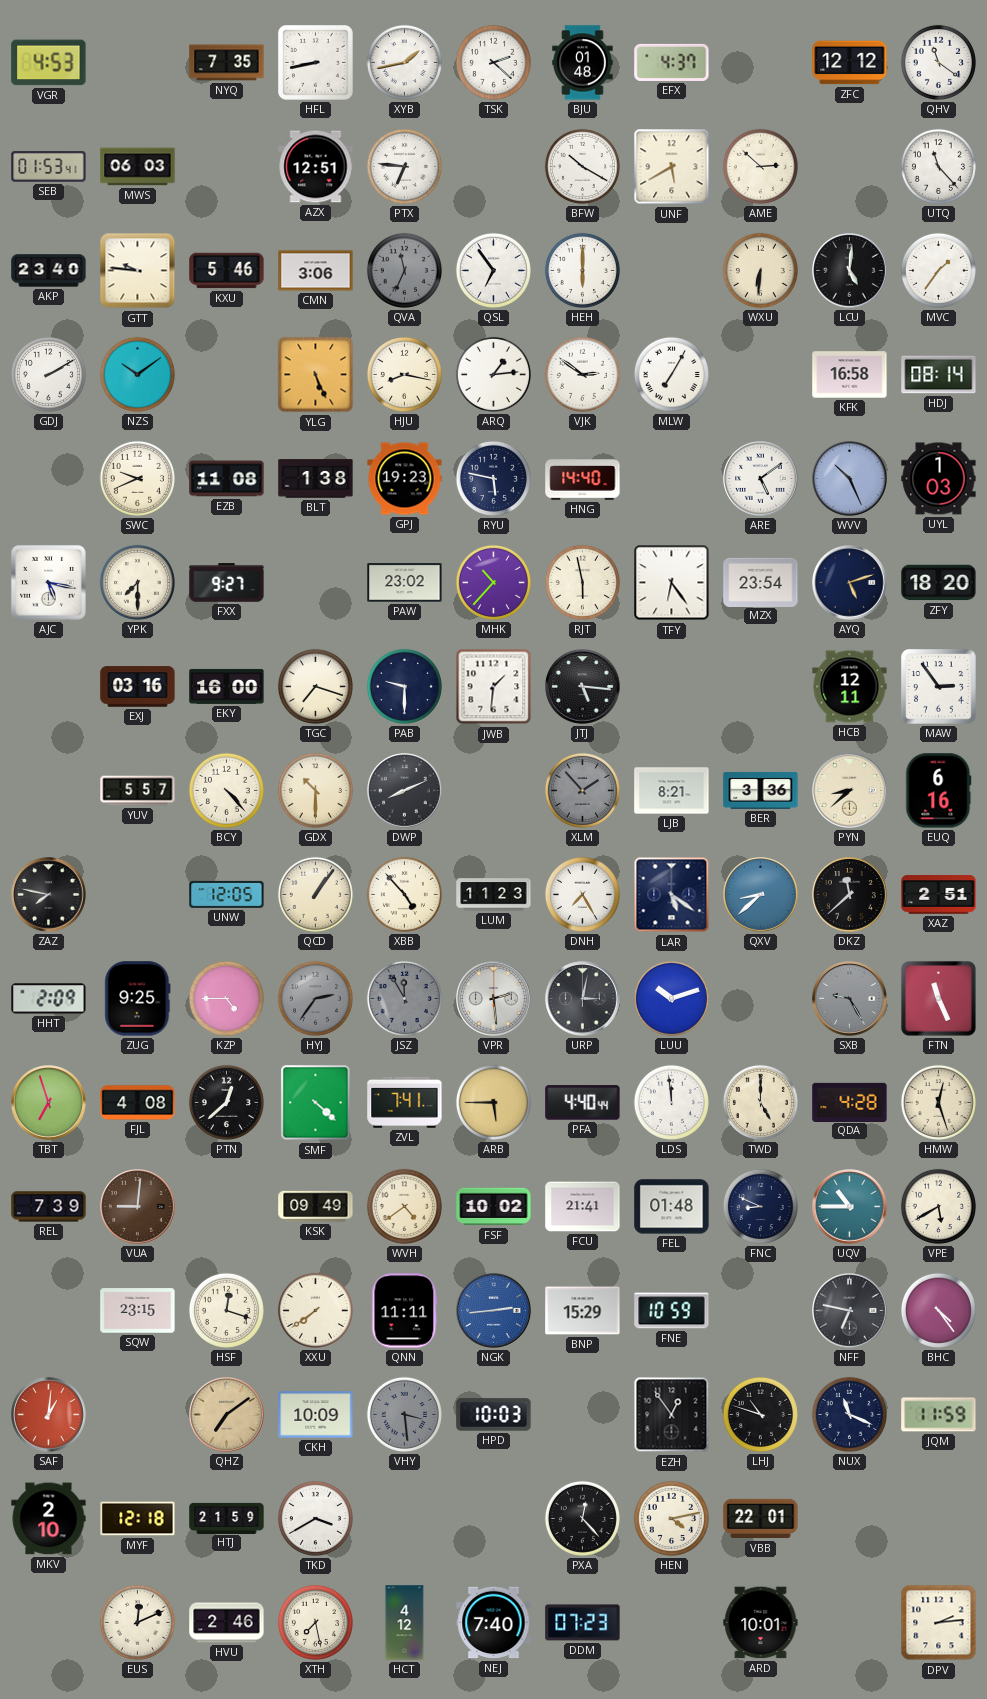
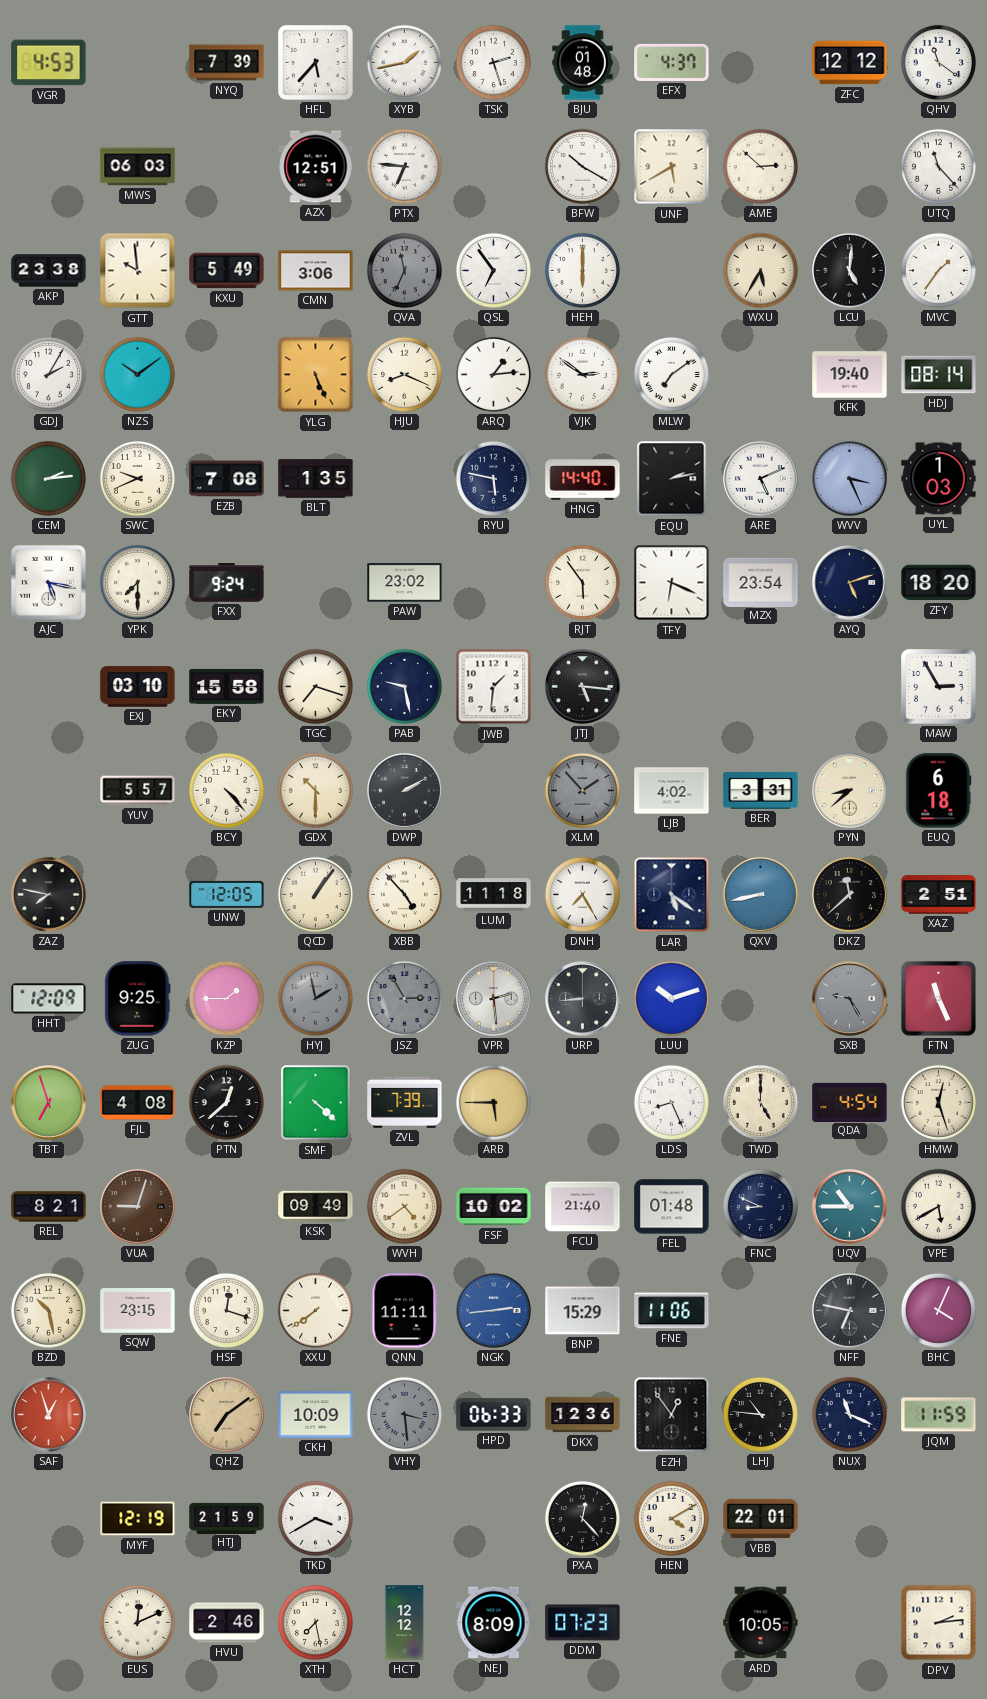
NYQ: 7:35 -> 7:39
HFL: 8:43 -> 5:37
TSK: 2:22 -> 2:27
SEB: 01:53 -> none
AKP: 23:40 -> 23:38
GTT: 9:46 -> 9:59
KXU: 5:46 -> 5:49
WXU: 6:31 -> 5:35
GDJ: 2:10 -> 2:05
HJU: 8:17 -> 8:19
MLW: 7:05 -> 7:09
KFK: 16:58 -> 19:40
CEM: none -> 2:14
EZB: 11:08 -> 7:08
BLT: 1:38 -> 1:35
GPJ: 19:23 -> none
EQU: none -> 2:13
ARE: 5:09 -> 5:11
WVV: 10:26 -> 3:26
FXX: 9:27 -> 9:24
MHK: 10:37 -> none
RJT: 5:58 -> 5:54
TFY: 6:24 -> 6:19
EXJ: 03:16 -> 03:10
EKY: 16:00 -> 15:58
PAB: 9:30 -> 9:28
HCB: 12:11 -> none
MAW: 2:54 -> 2:55
DWP: 8:11 -> 2:10
LJB: 8:21 -> 4:02
BER: 3:36 -> 3:31
EUQ: 6:16 -> 6:18
LUM: 11:23 -> 11:18
QXV: 8:38 -> 8:43
HHT: 2:09 -> 12:09
KZP: 4:45 -> 1:45
HYJ: 2:36 -> 1:58
JSZ: 11:55 -> 2:55
URP: 3:02 -> 8:44
ZVL: 7:41 -> 7:39
PFA: 4:40 -> none
LDS: 11:59 -> 8:26
QDA: 4:28 -> 4:54
REL: 7:39 -> 8:21
VUA: 9:01 -> 9:03
FCU: 21:41 -> 21:40
BZD: none -> 10:28
FNE: 10:59 -> 11:06
BHC: 4:24 -> 4:04
SAF: 1:01 -> 12:57
HPD: 10:03 -> 06:33
DKX: none -> 12:36
LHJ: 10:48 -> 10:46
MKV: 2:10 -> none
MYF: 12:18 -> 12:19
HEN: 4:13 -> 4:10
HCT: 4:12 -> 12:12
NEJ: 7:40 -> 8:09
ARD: 10:01 -> 10:05
